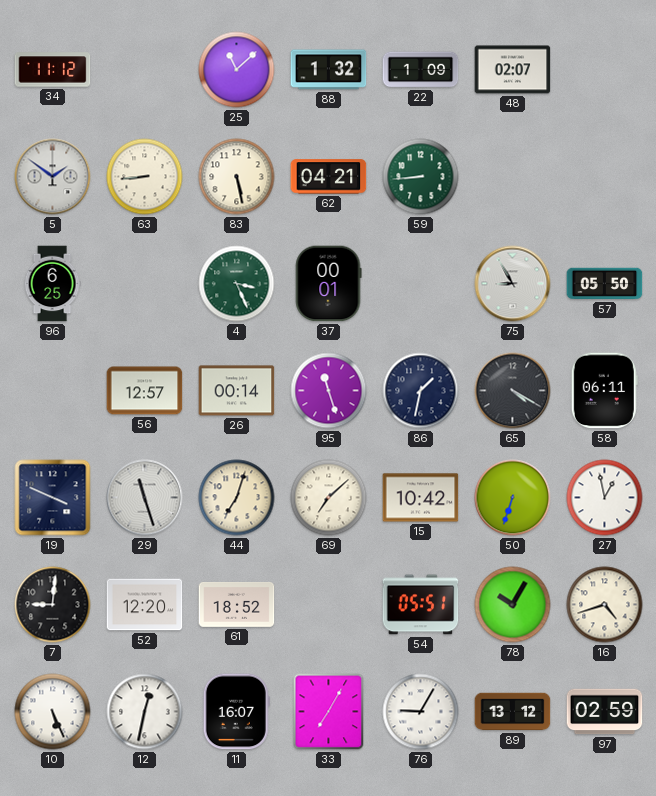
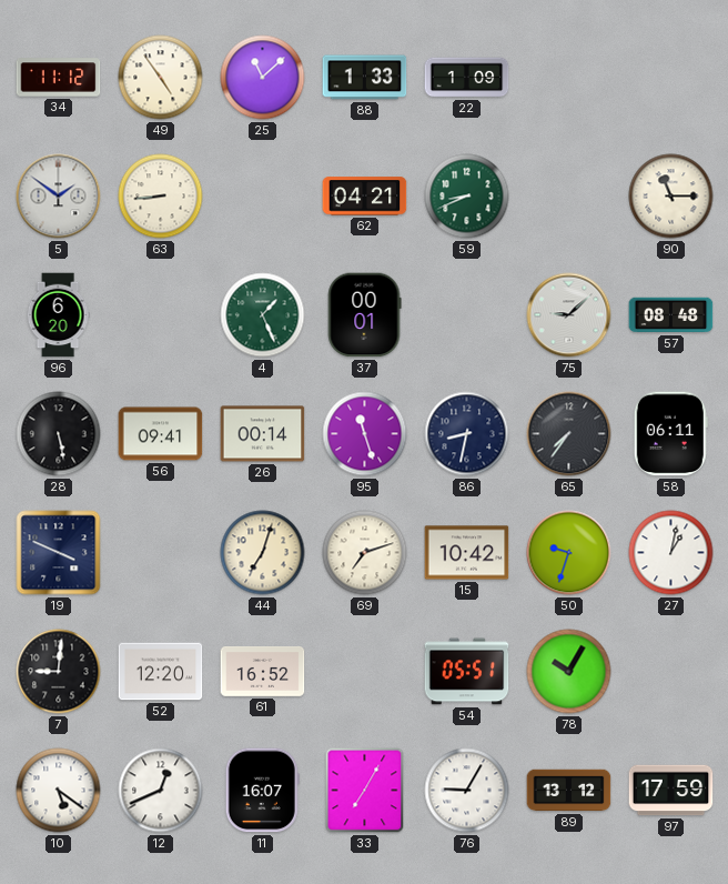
49: none -> 4:54
88: 1:32 -> 1:33
48: 02:07 -> none
83: 5:28 -> none
59: 8:44 -> 8:41
90: none -> 11:15
96: 6:25 -> 6:20
4: 3:26 -> 1:26
75: 8:55 -> 9:08
57: 05:50 -> 08:48
28: none -> 5:28
56: 12:57 -> 09:41
86: 1:32 -> 8:32
65: 4:20 -> 7:36
29: 11:27 -> none
69: 7:08 -> 7:12
50: 6:33 -> 9:33
27: 12:58 -> 1:02
61: 18:52 -> 16:52
16: 4:42 -> none
10: 5:26 -> 5:21
12: 12:32 -> 12:41
97: 02:59 -> 17:59
